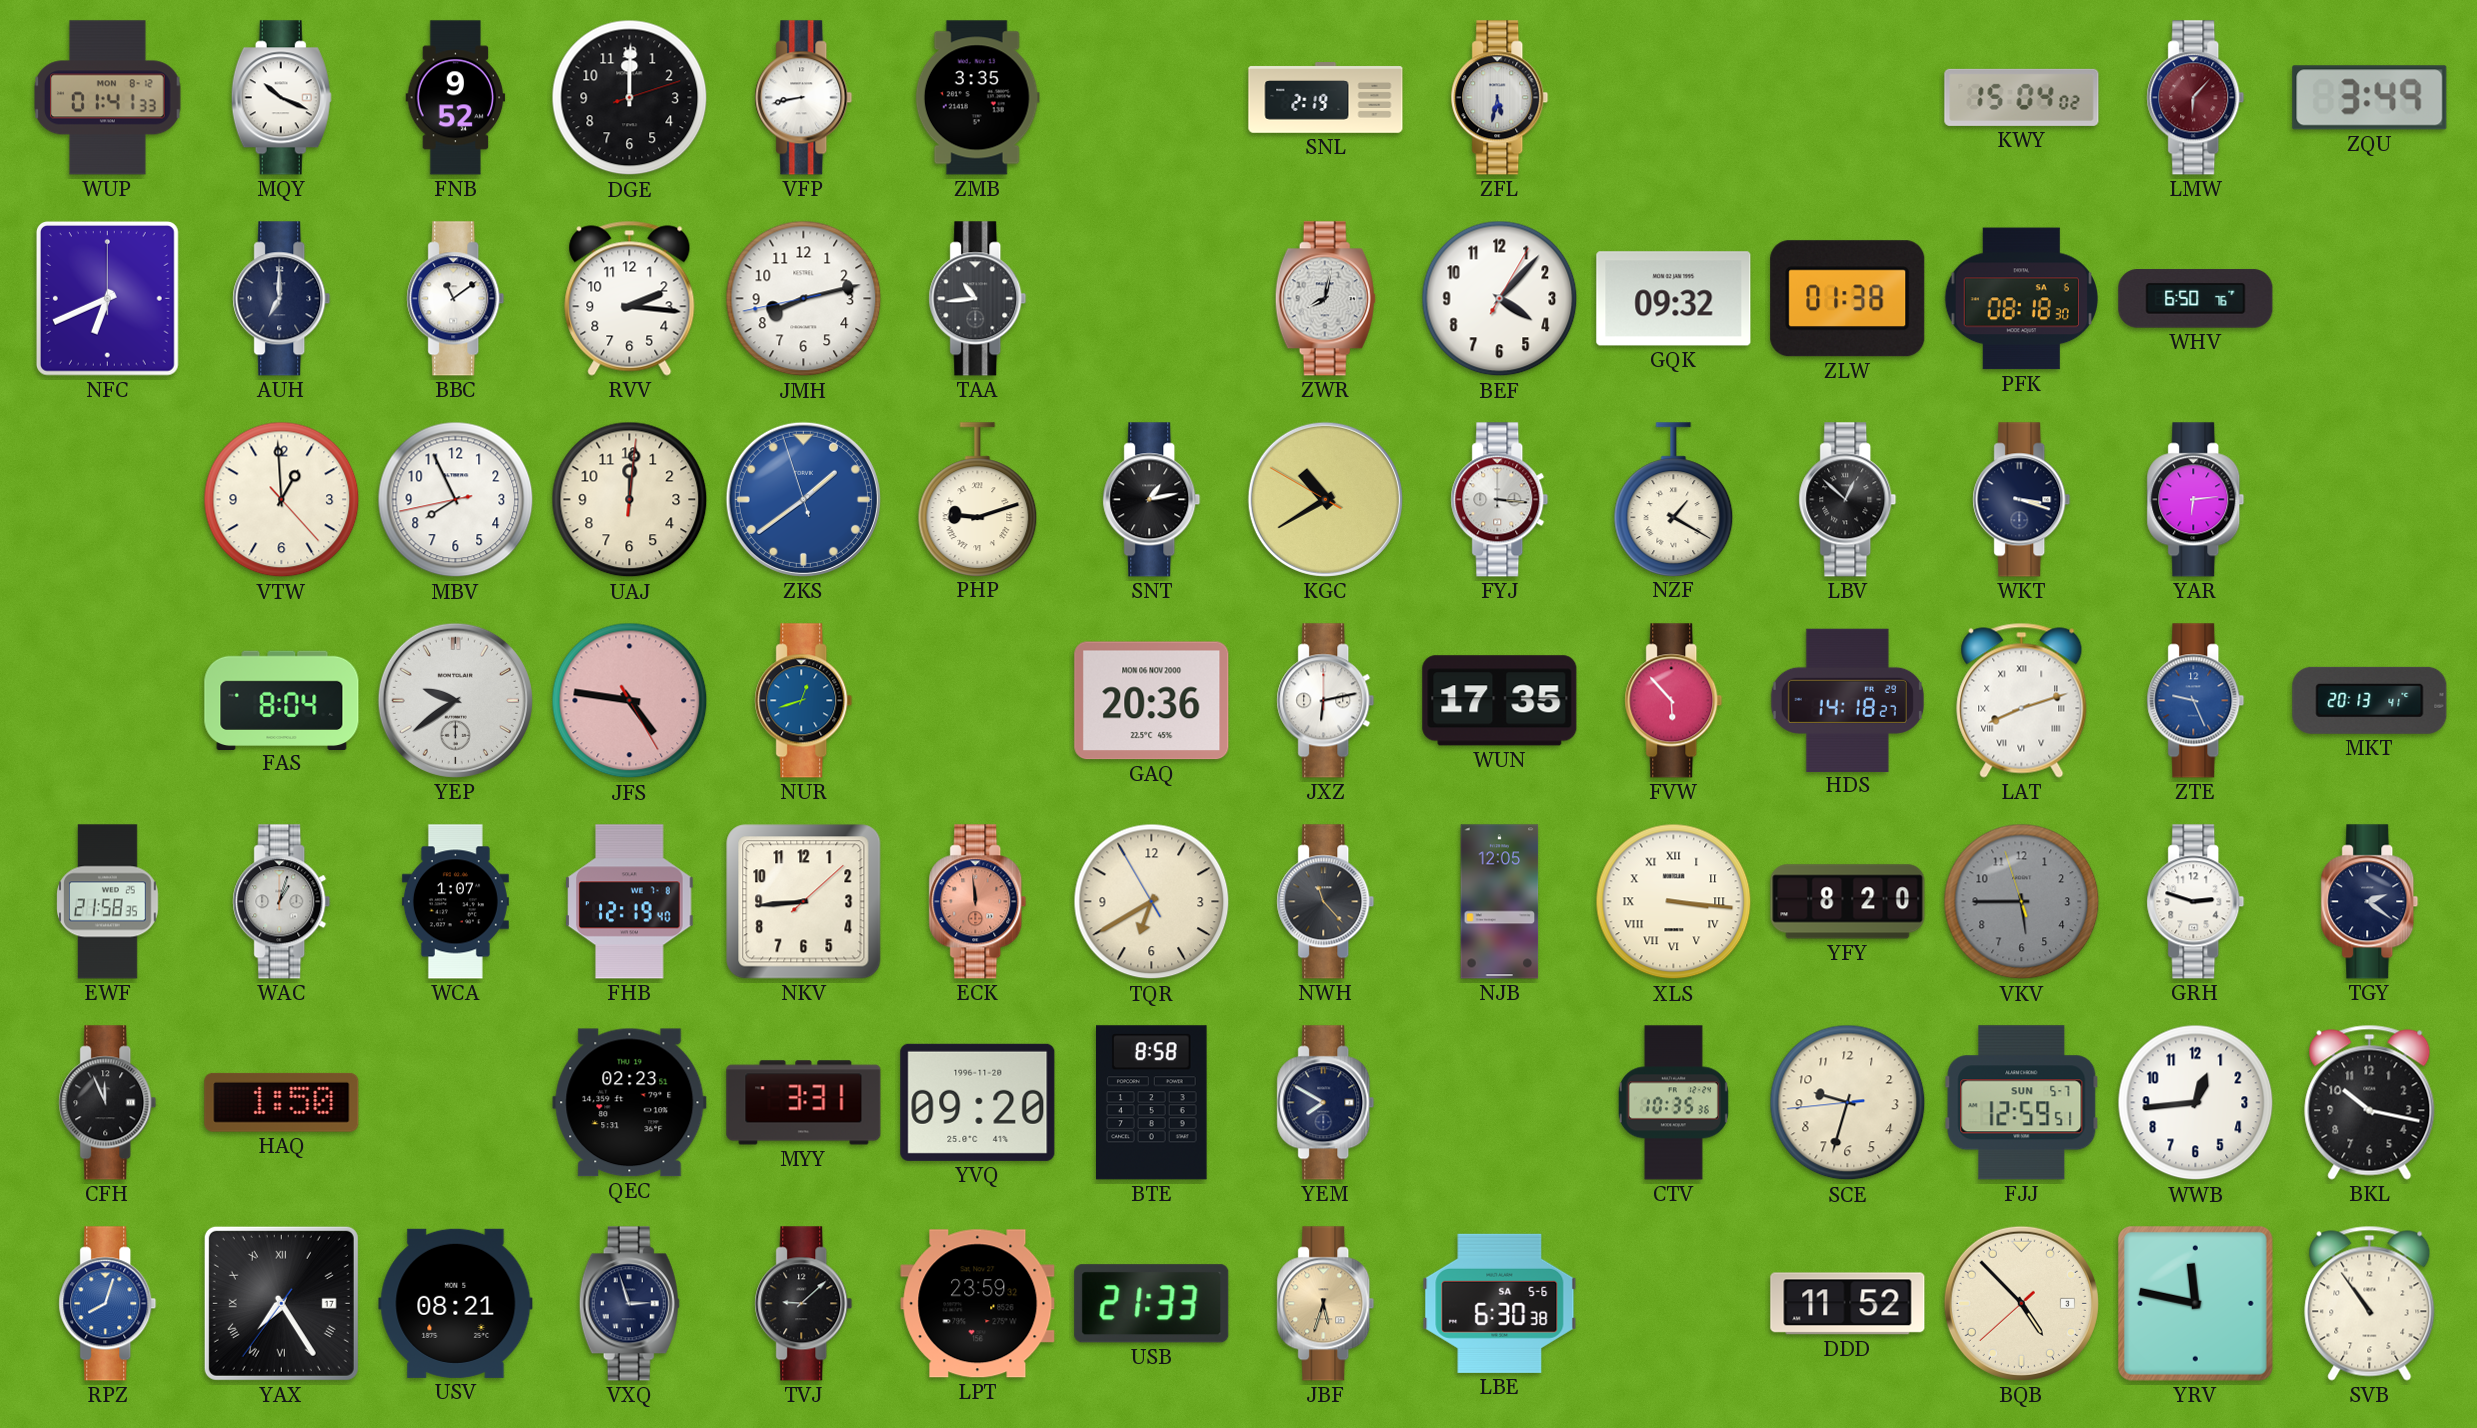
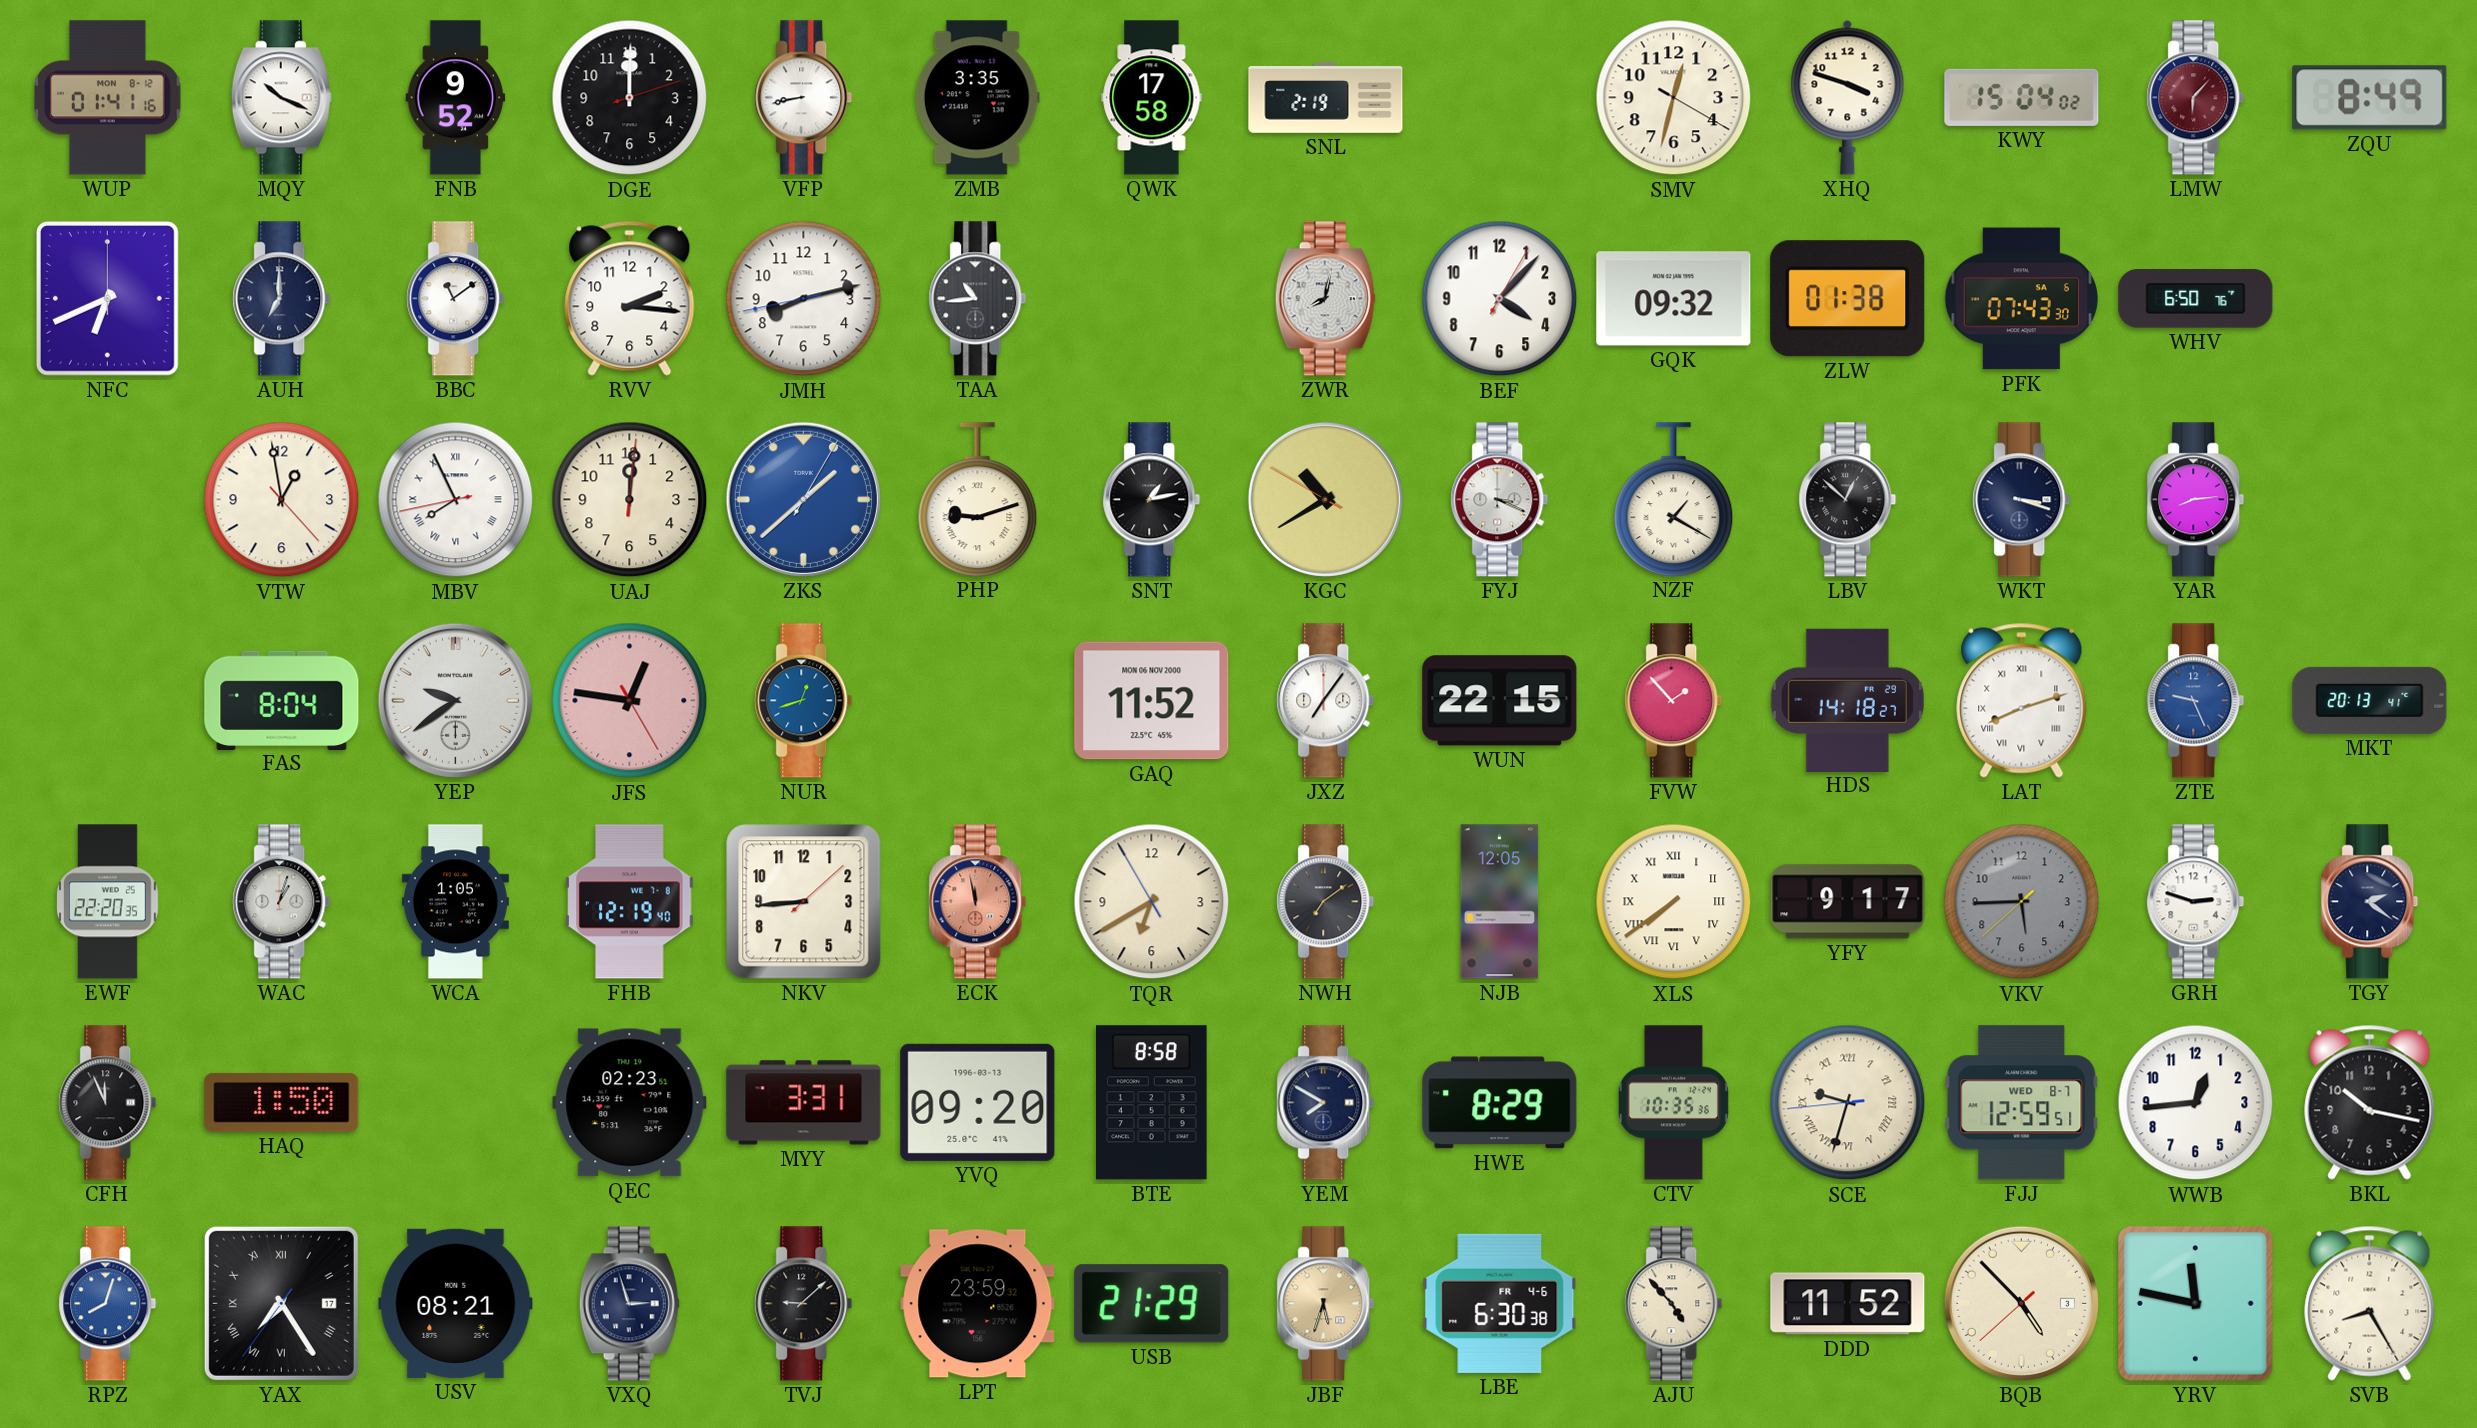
WUP: 01:41:33 -> 01:41:16
QWK: none -> 17:58
ZFL: 5:32 -> none
SMV: none -> 12:32
XHQ: none -> 3:48
ZQU: 3:49 -> 8:49
PFK: 08:18 -> 07:43
VTW: 12:59 -> 12:58
MBV numerals: Arabic -> Roman
ZKS: 1:38:57 -> 1:38:05
FYJ: 3:16 -> 3:19
YAR: 6:14 -> 8:14
JFS: 4:46 -> 12:46
GAQ: 20:36 -> 11:52
JXZ: 6:13 -> 7:06
WUN: 17:35 -> 22:15
FVW: 5:53 -> 1:53
EWF: 21:58 -> 22:20
WCA: 1:07 -> 1:05
ECK: 11:59 -> 11:58
NWH: 11:23 -> 7:09
XLS: 3:16 -> 7:39
YFY: 8:20 -> 9:17
VKV: 5:44:57 -> 5:44:38
YVQ date: 1996-11-20 -> 1996-03-13
HWE: none -> 8:29
SCE numerals: Arabic -> Roman
FJJ date: SUN 5-7 -> WED 8-7
USB: 21:33 -> 21:29
LBE date: SA 5-6 -> FR 4-6
AJU: none -> 4:53
SVB: 10:54 -> 8:25
